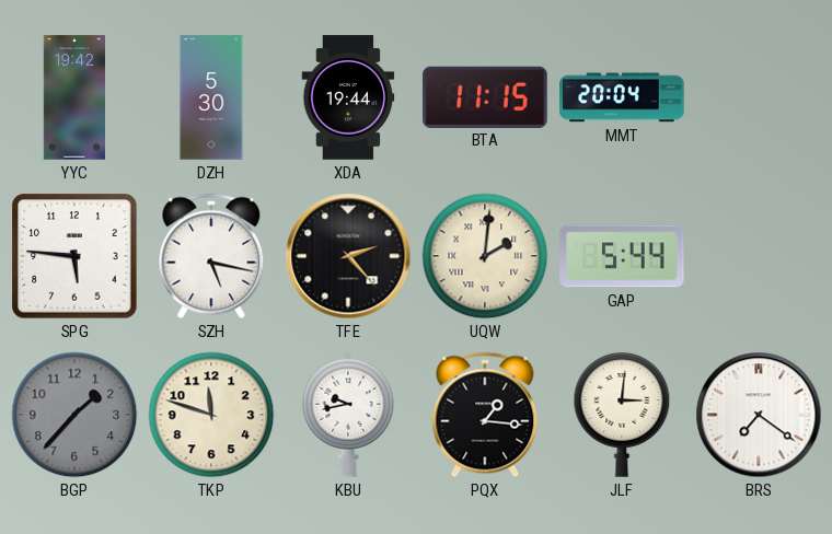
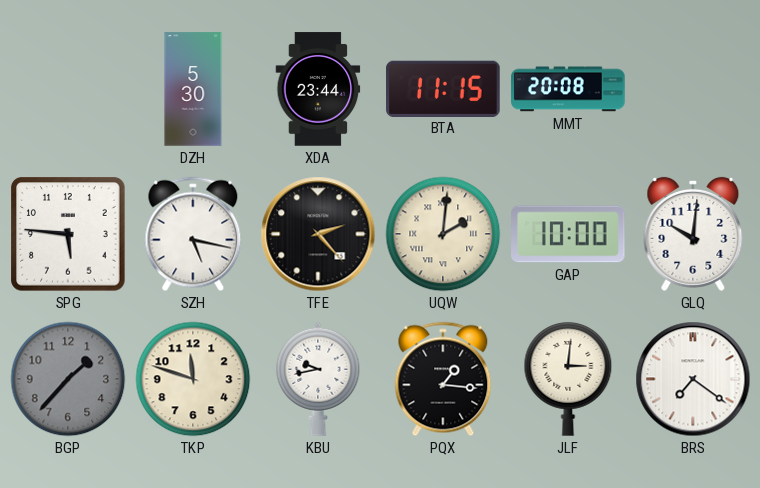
YYC: 19:42 -> none
XDA: 19:44 -> 23:44
MMT: 20:04 -> 20:08
GAP: 5:44 -> 10:00
GLQ: none -> 10:01
